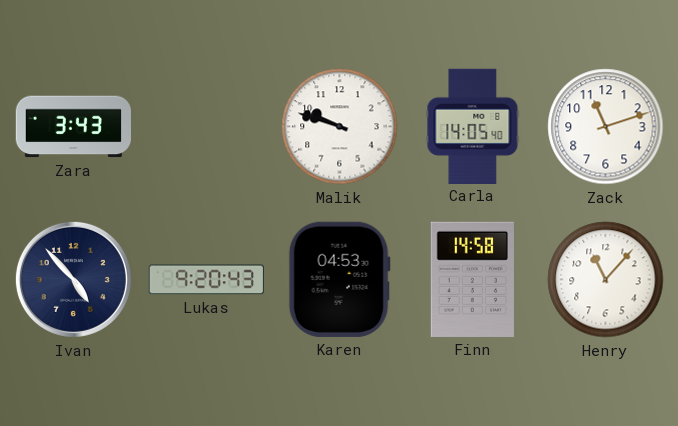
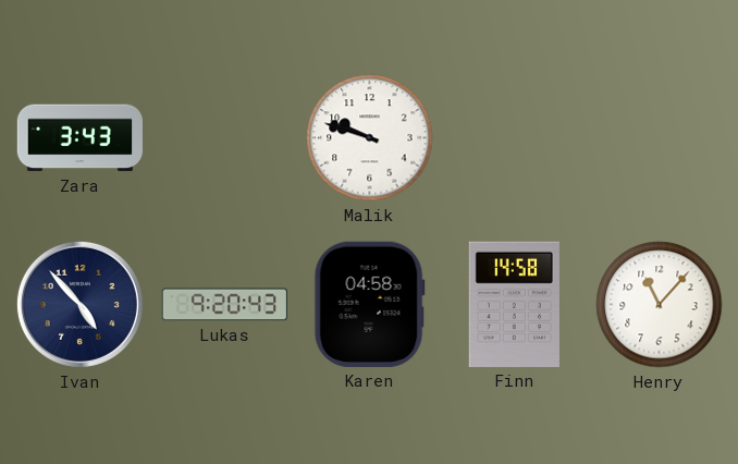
Carla: 14:05 -> none
Zack: 11:12 -> none
Karen: 04:53 -> 04:58
